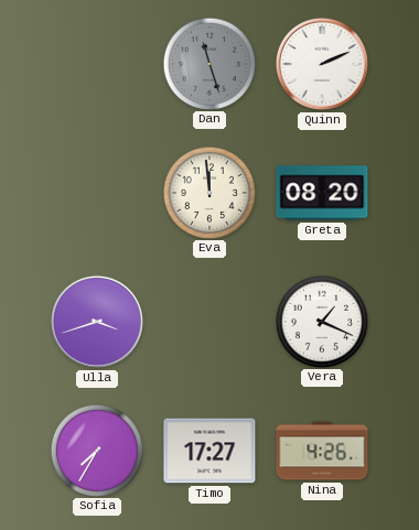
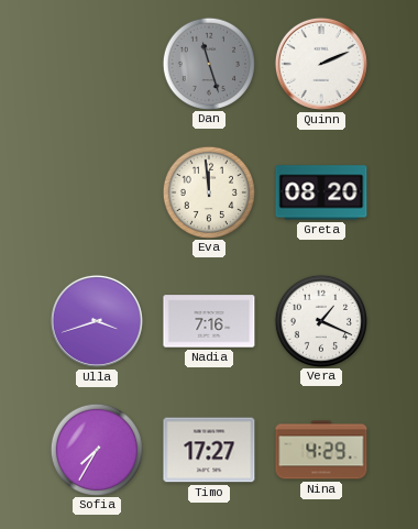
Nadia: none -> 7:16
Nina: 4:26 -> 4:29
